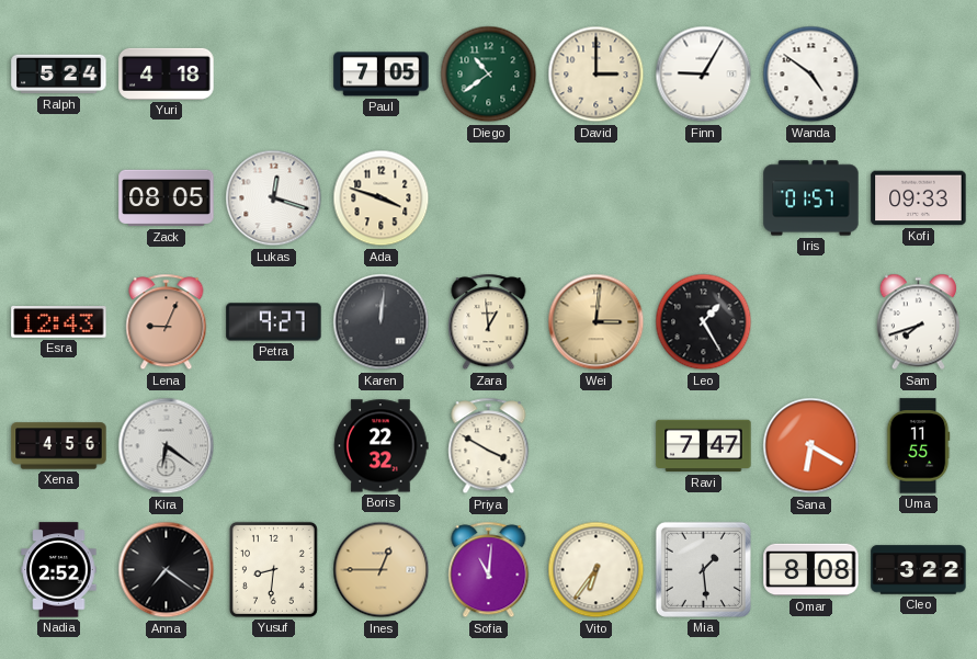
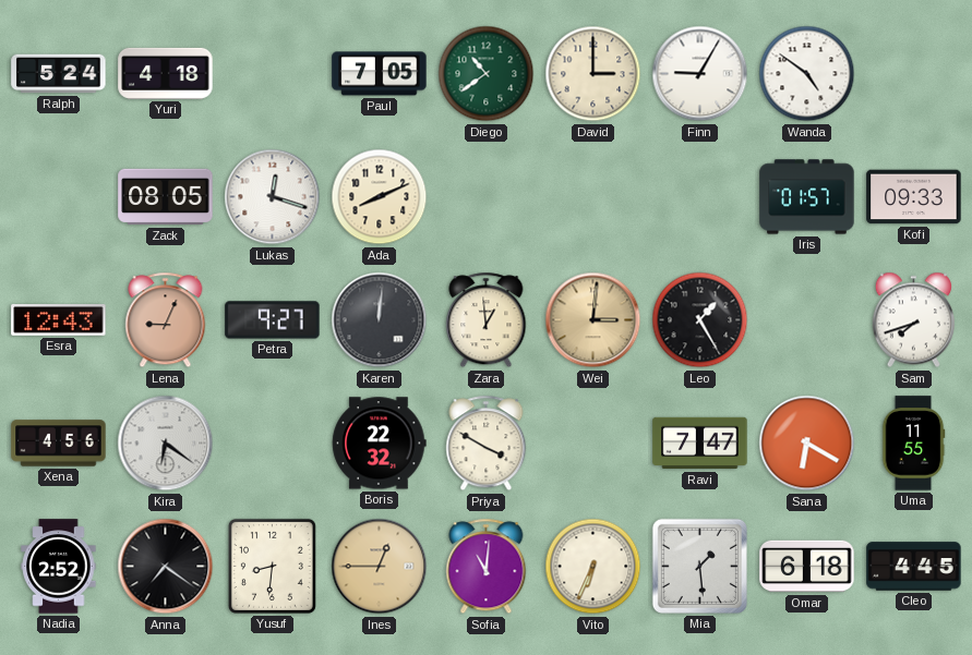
Ada: 3:48 -> 8:11
Vito: 6:36 -> 6:34
Omar: 8:08 -> 6:18
Cleo: 3:22 -> 4:45
